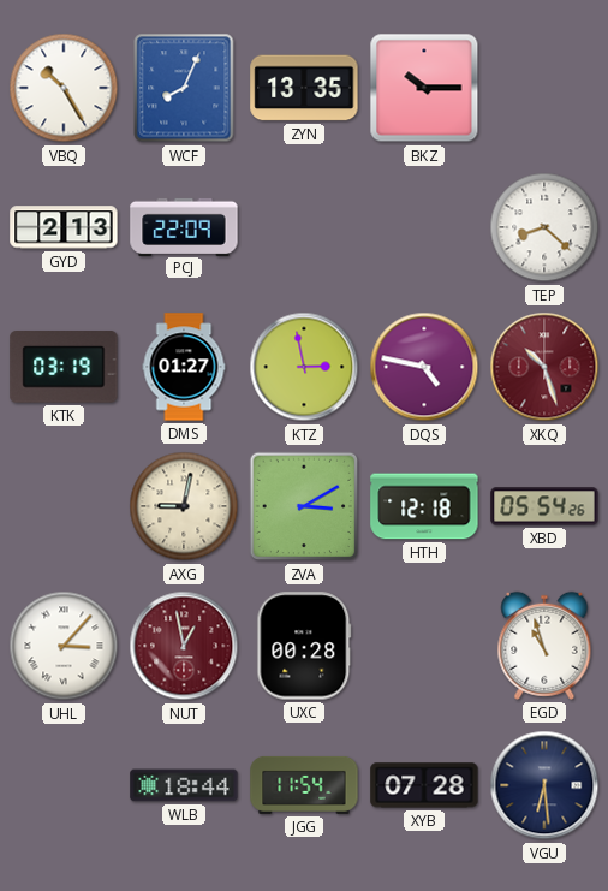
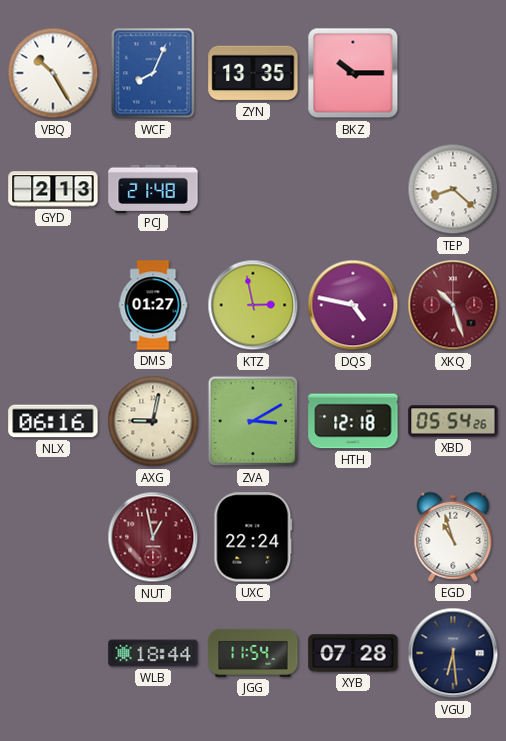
PCJ: 22:09 -> 21:48
KTK: 03:19 -> none
NLX: none -> 06:16
UHL: 3:07 -> none
UXC: 00:28 -> 22:24
